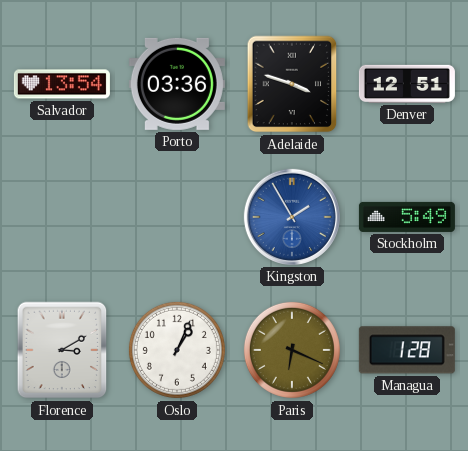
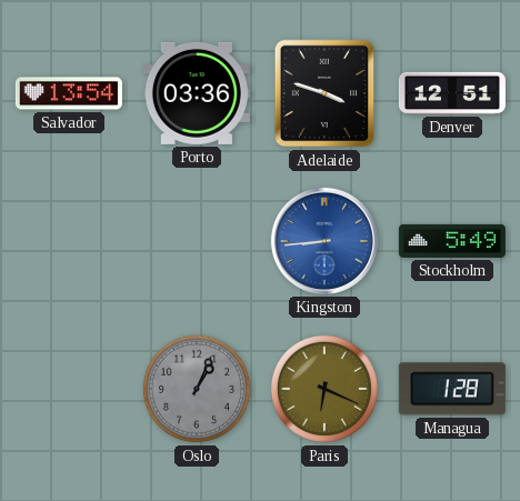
Kingston: 1:55 -> 8:44
Florence: 3:10 -> none
Oslo dial: white -> grey
